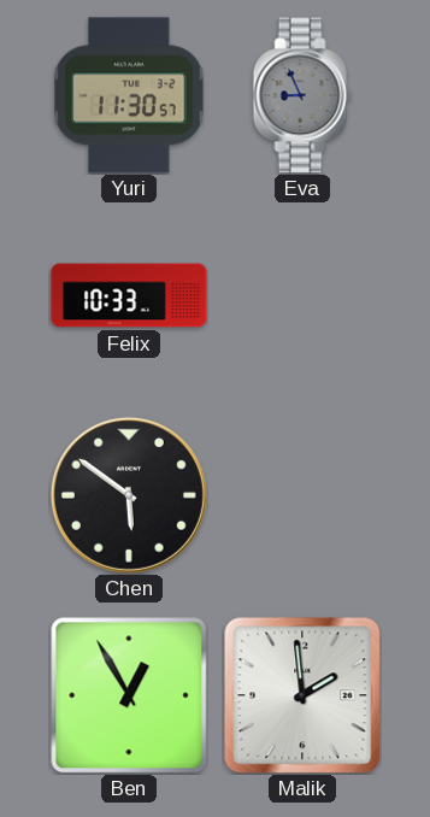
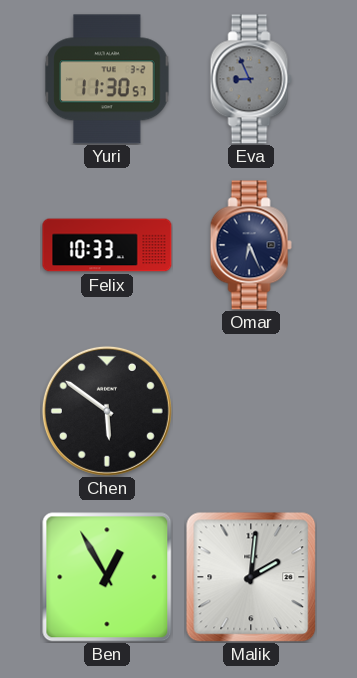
Omar: none -> 6:26
Malik: 1:59 -> 2:01
